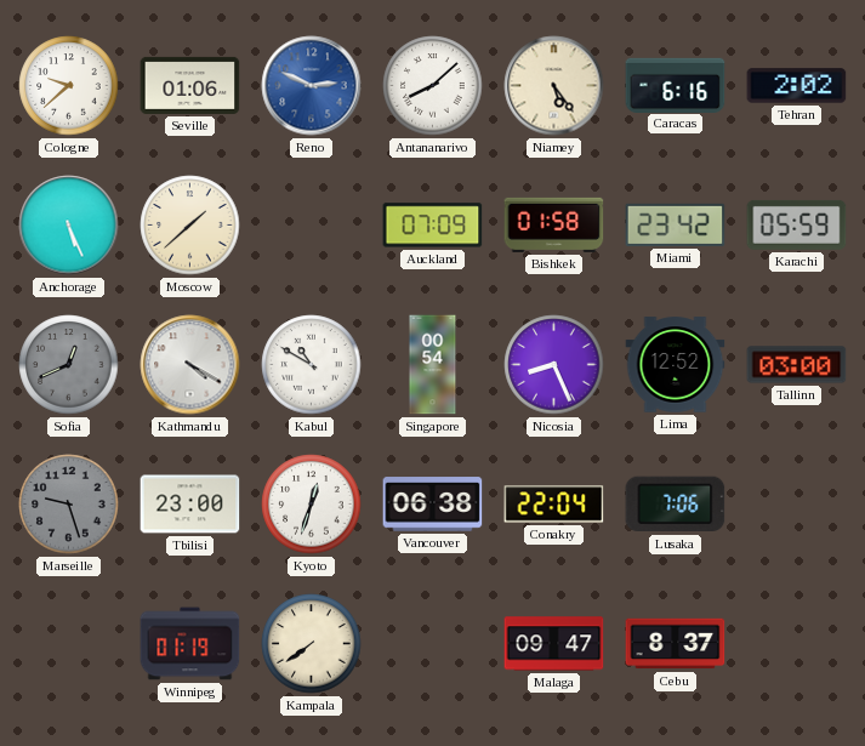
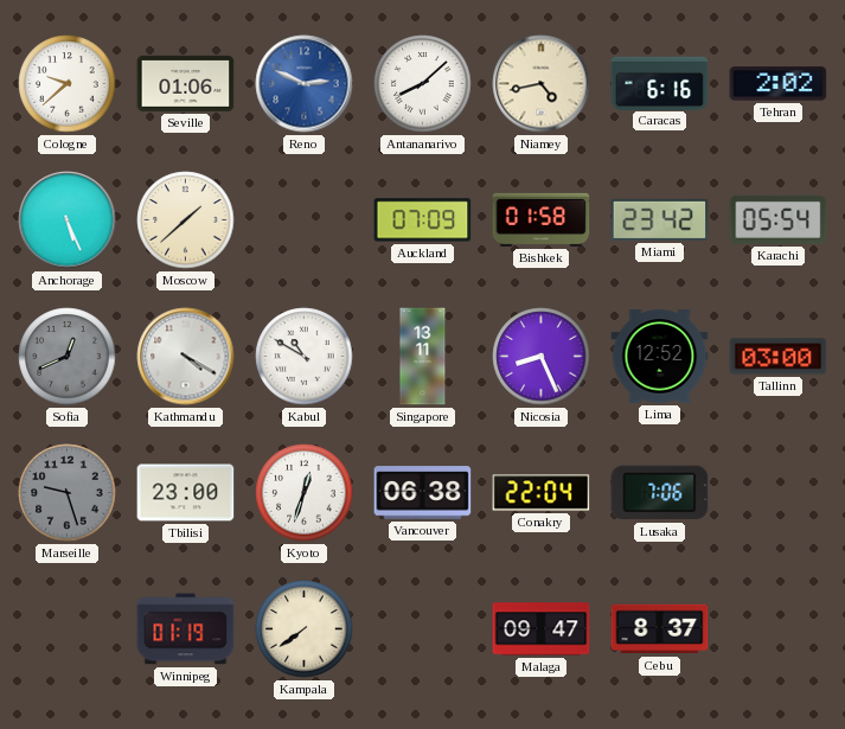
Niamey: 5:24 -> 4:43
Karachi: 05:59 -> 05:54
Singapore: 00:54 -> 13:11
